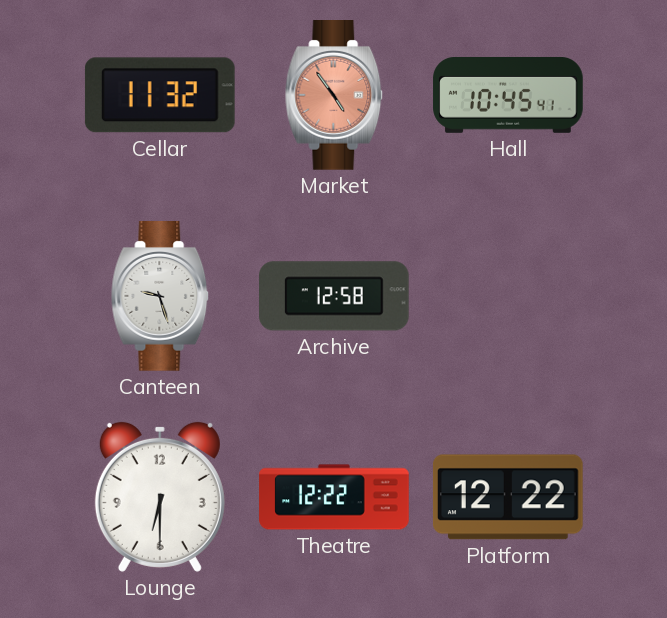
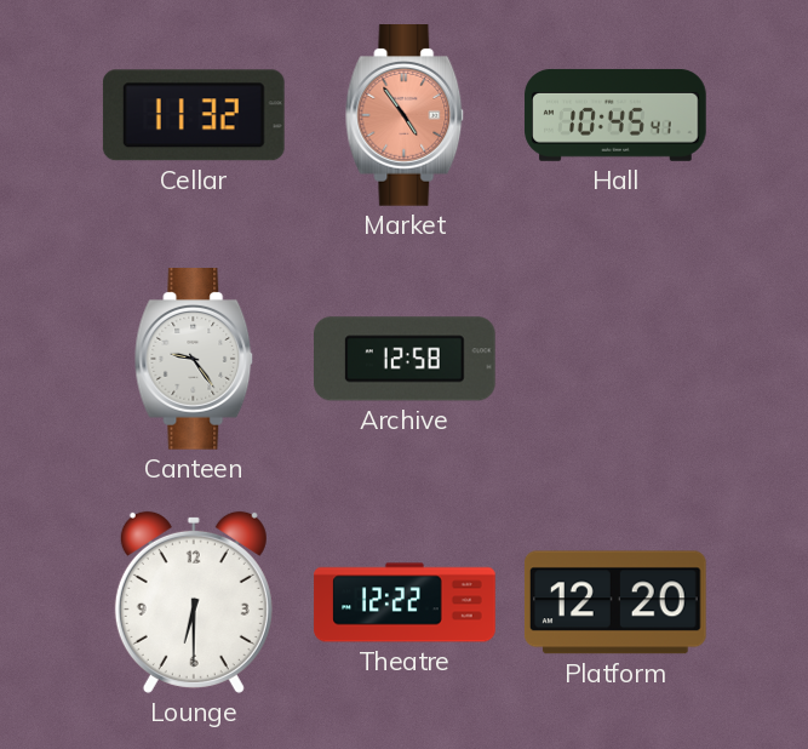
Canteen: 9:27 -> 9:24
Platform: 12:22 -> 12:20
